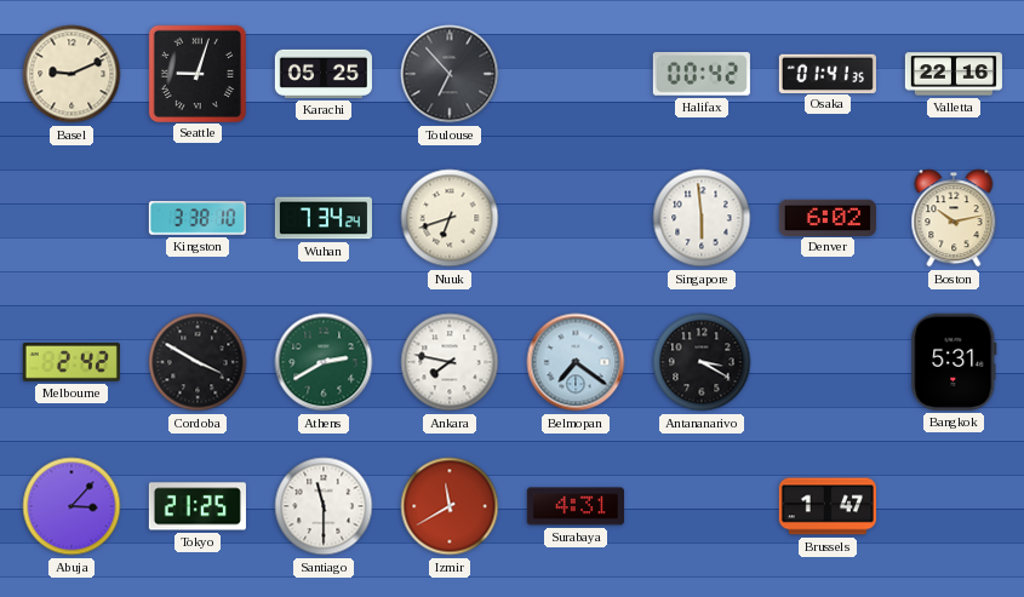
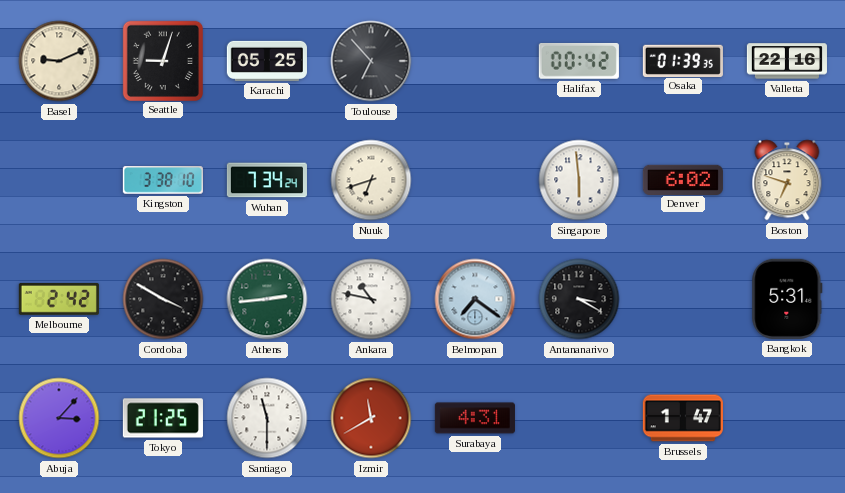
Osaka: 01:41 -> 01:39
Boston: 10:13 -> 6:48
Athens: 2:40 -> 2:44
Ankara: 7:47 -> 10:47
